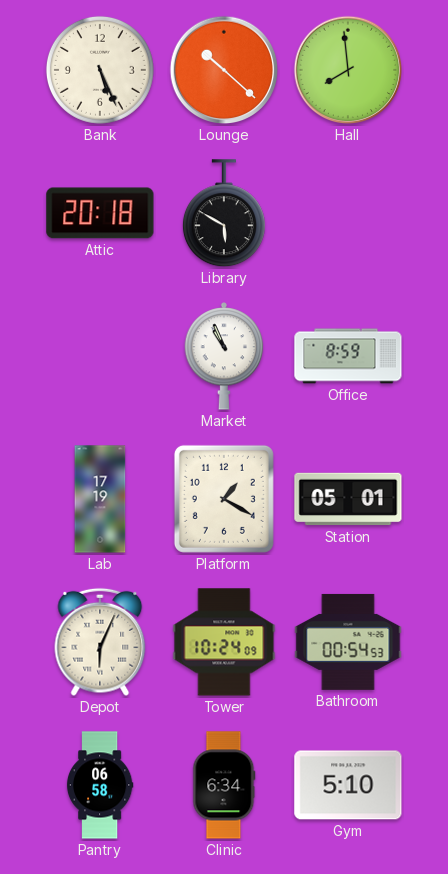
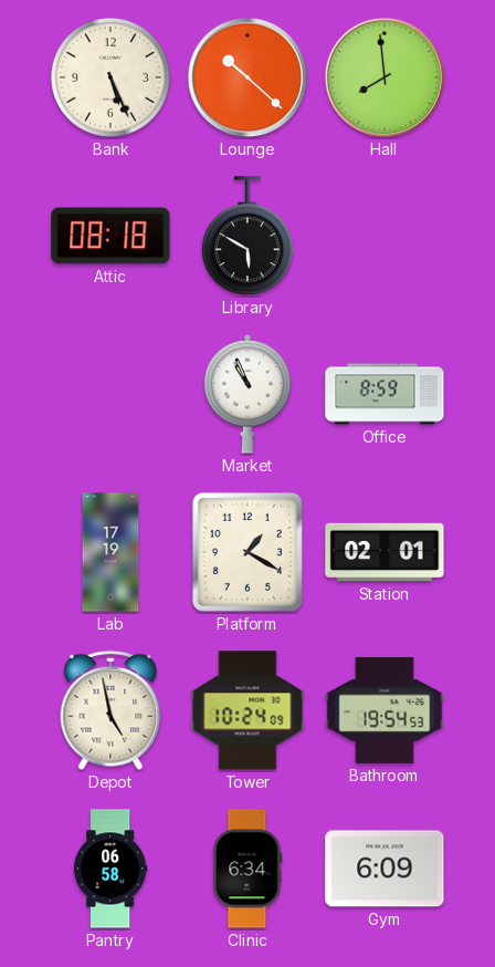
Attic: 20:18 -> 08:18
Station: 05:01 -> 02:01
Depot: 6:04 -> 4:58
Bathroom: 00:54 -> 19:54
Gym: 5:10 -> 6:09
